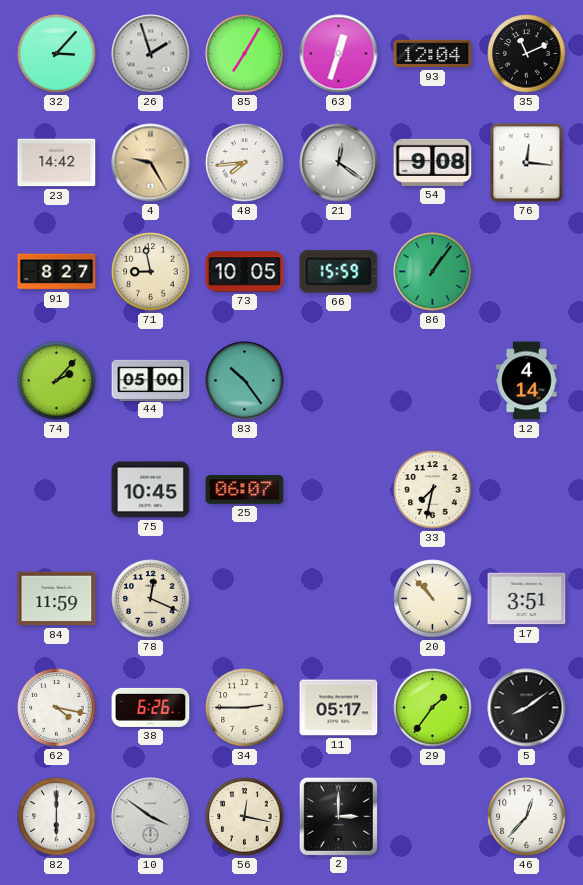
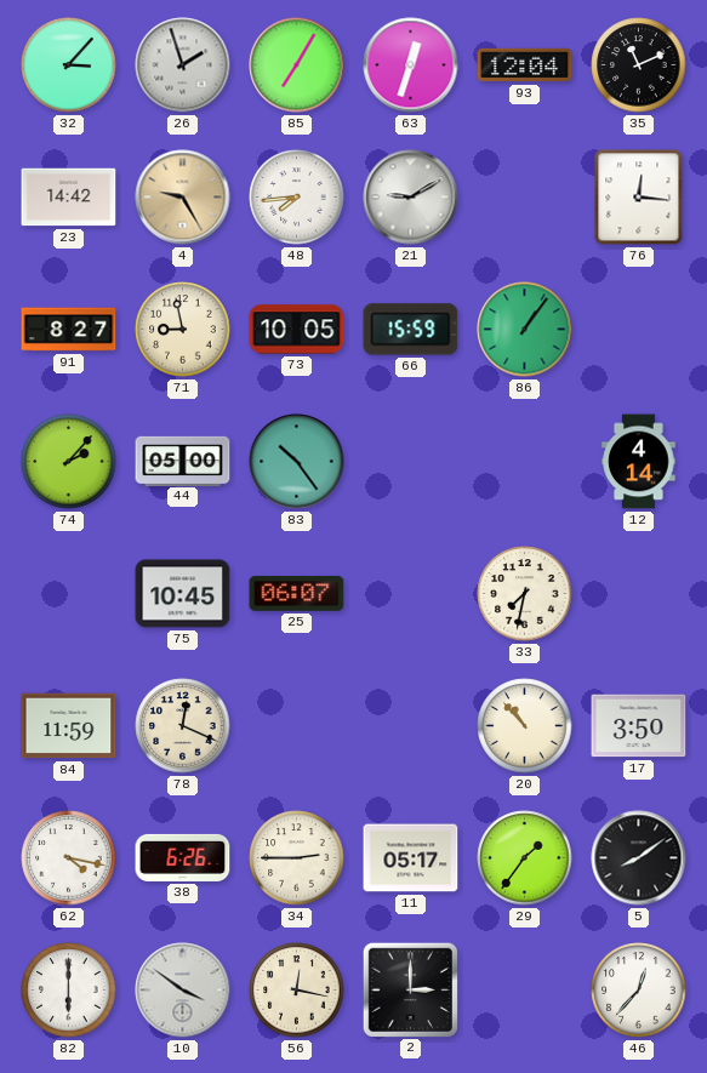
21: 12:21 -> 9:10
54: 9:08 -> none
17: 3:51 -> 3:50
